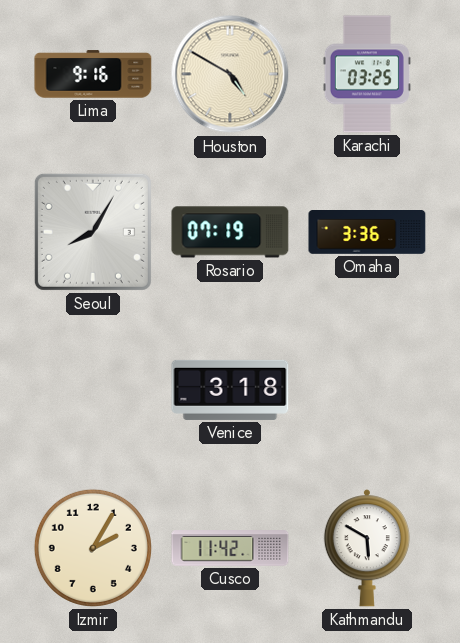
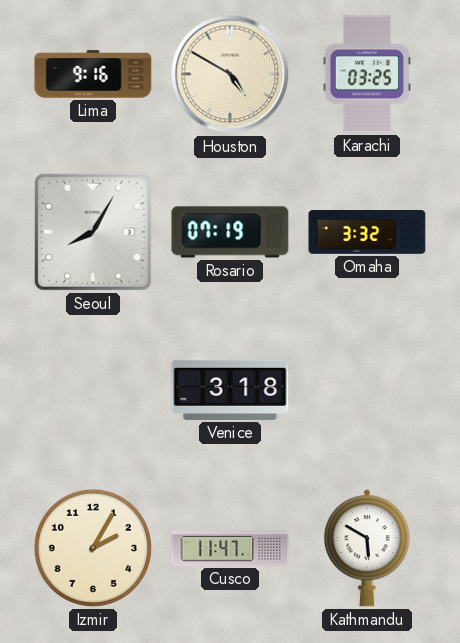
Omaha: 3:36 -> 3:32
Cusco: 11:42 -> 11:47
